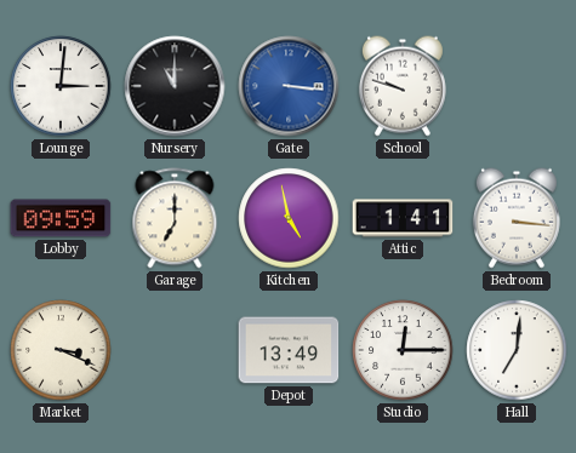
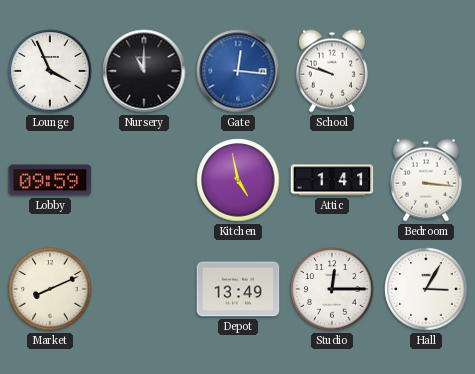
Lounge: 3:01 -> 3:56
Gate: 3:16 -> 12:16
Garage: 7:00 -> none
Market: 3:19 -> 8:11
Hall: 7:01 -> 3:05
